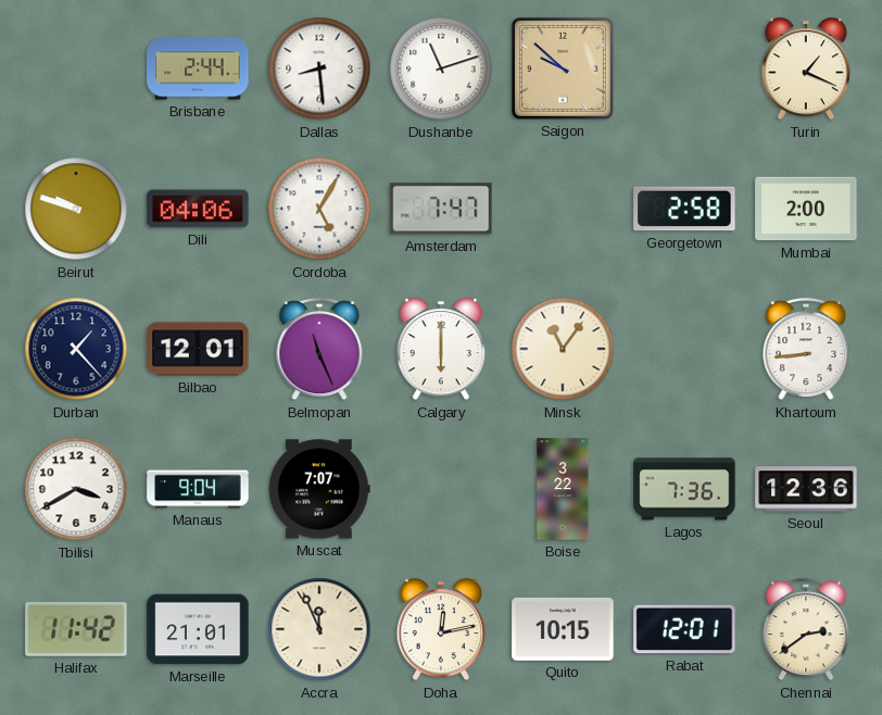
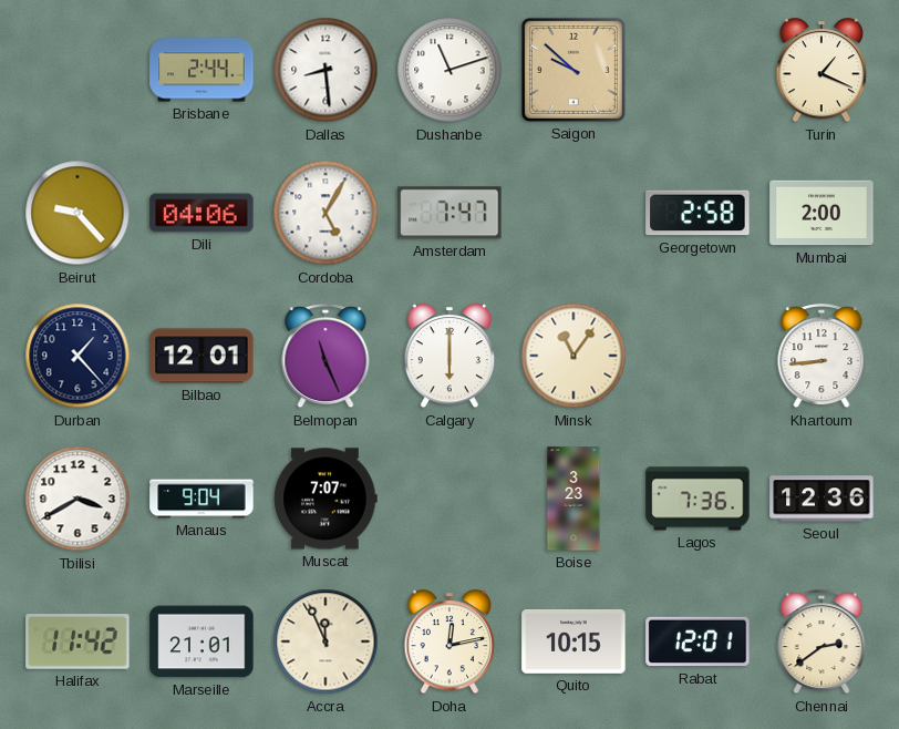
Beirut: 9:48 -> 9:23
Boise: 3:22 -> 3:23
